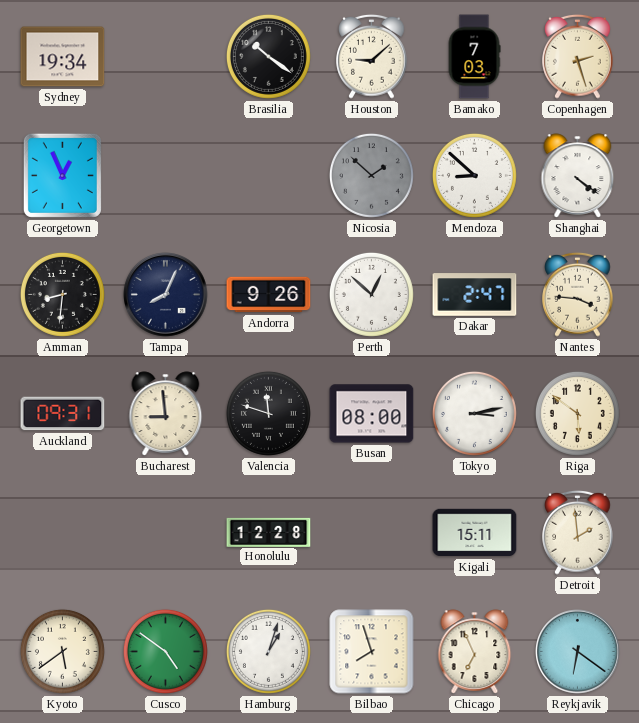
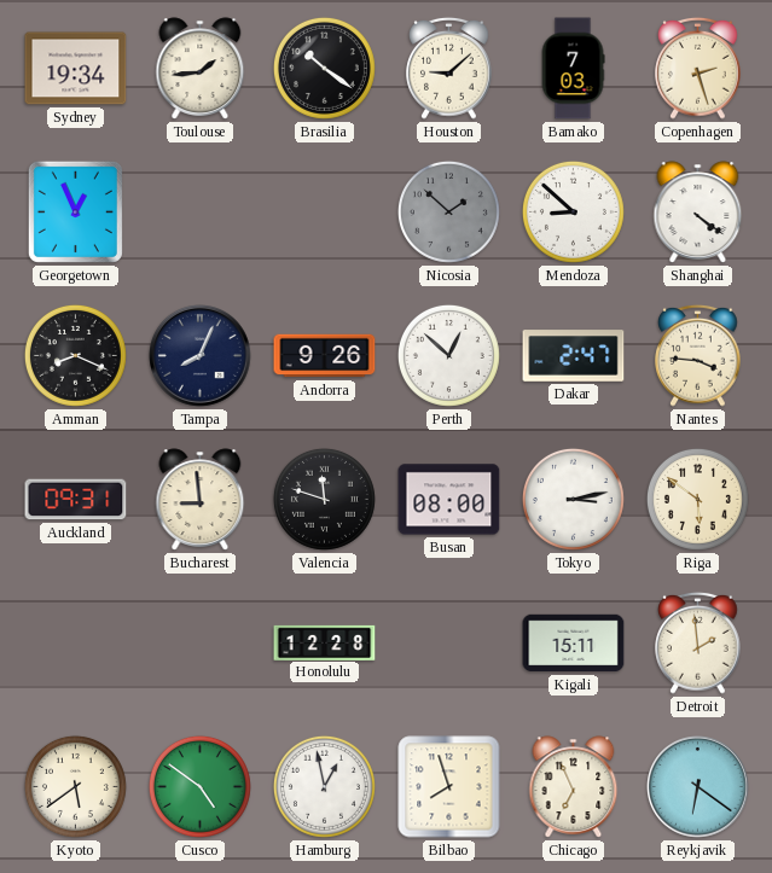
Toulouse: none -> 1:44
Amman: 8:31 -> 8:19
Hamburg: 1:03 -> 12:58
